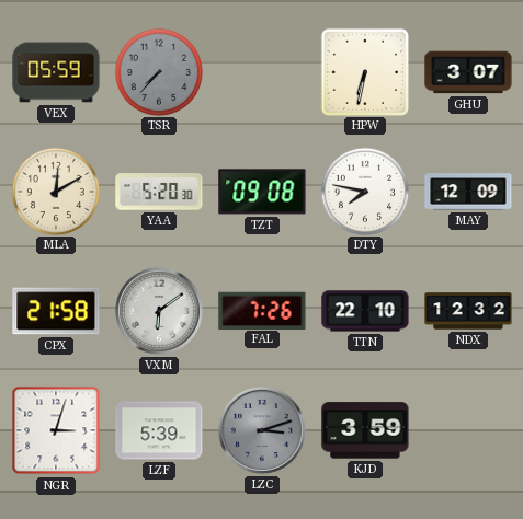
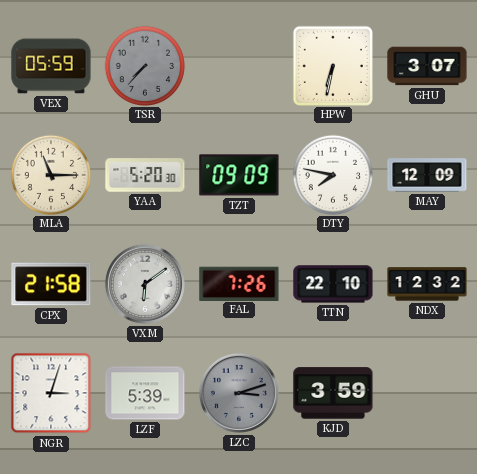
MLA: 12:10 -> 11:15
TZT: 09:08 -> 09:09
